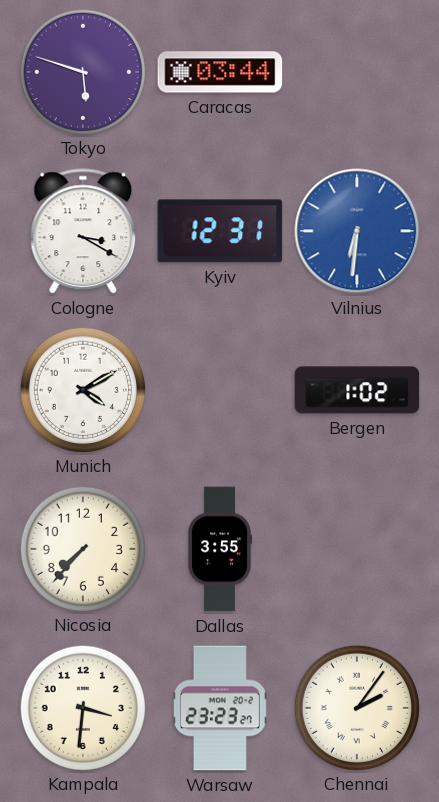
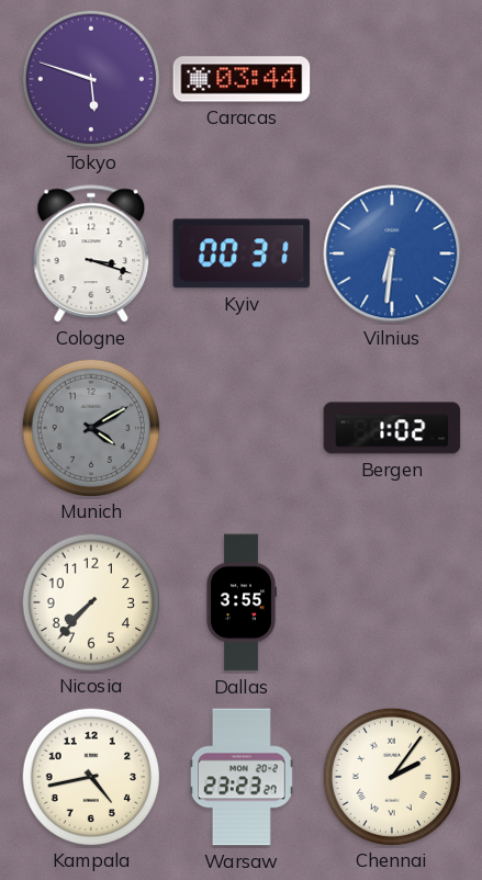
Cologne: 3:20 -> 3:18
Kyiv: 12:31 -> 00:31
Munich dial: white -> grey
Kampala: 3:31 -> 4:43
